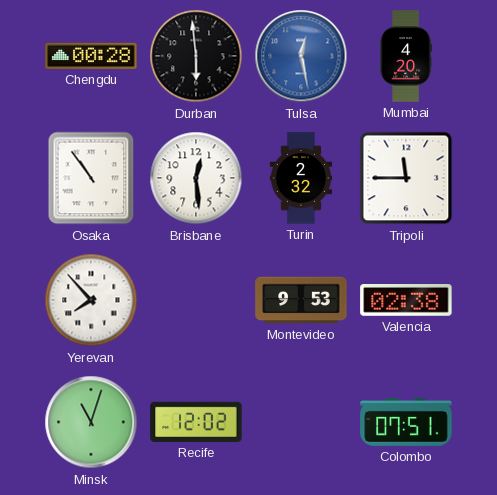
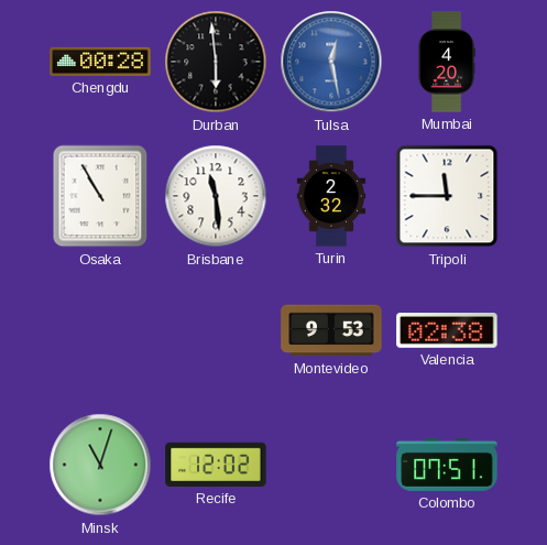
Osaka: 10:54 -> 10:55
Brisbane: 12:29 -> 11:29
Yerevan: 7:53 -> none
